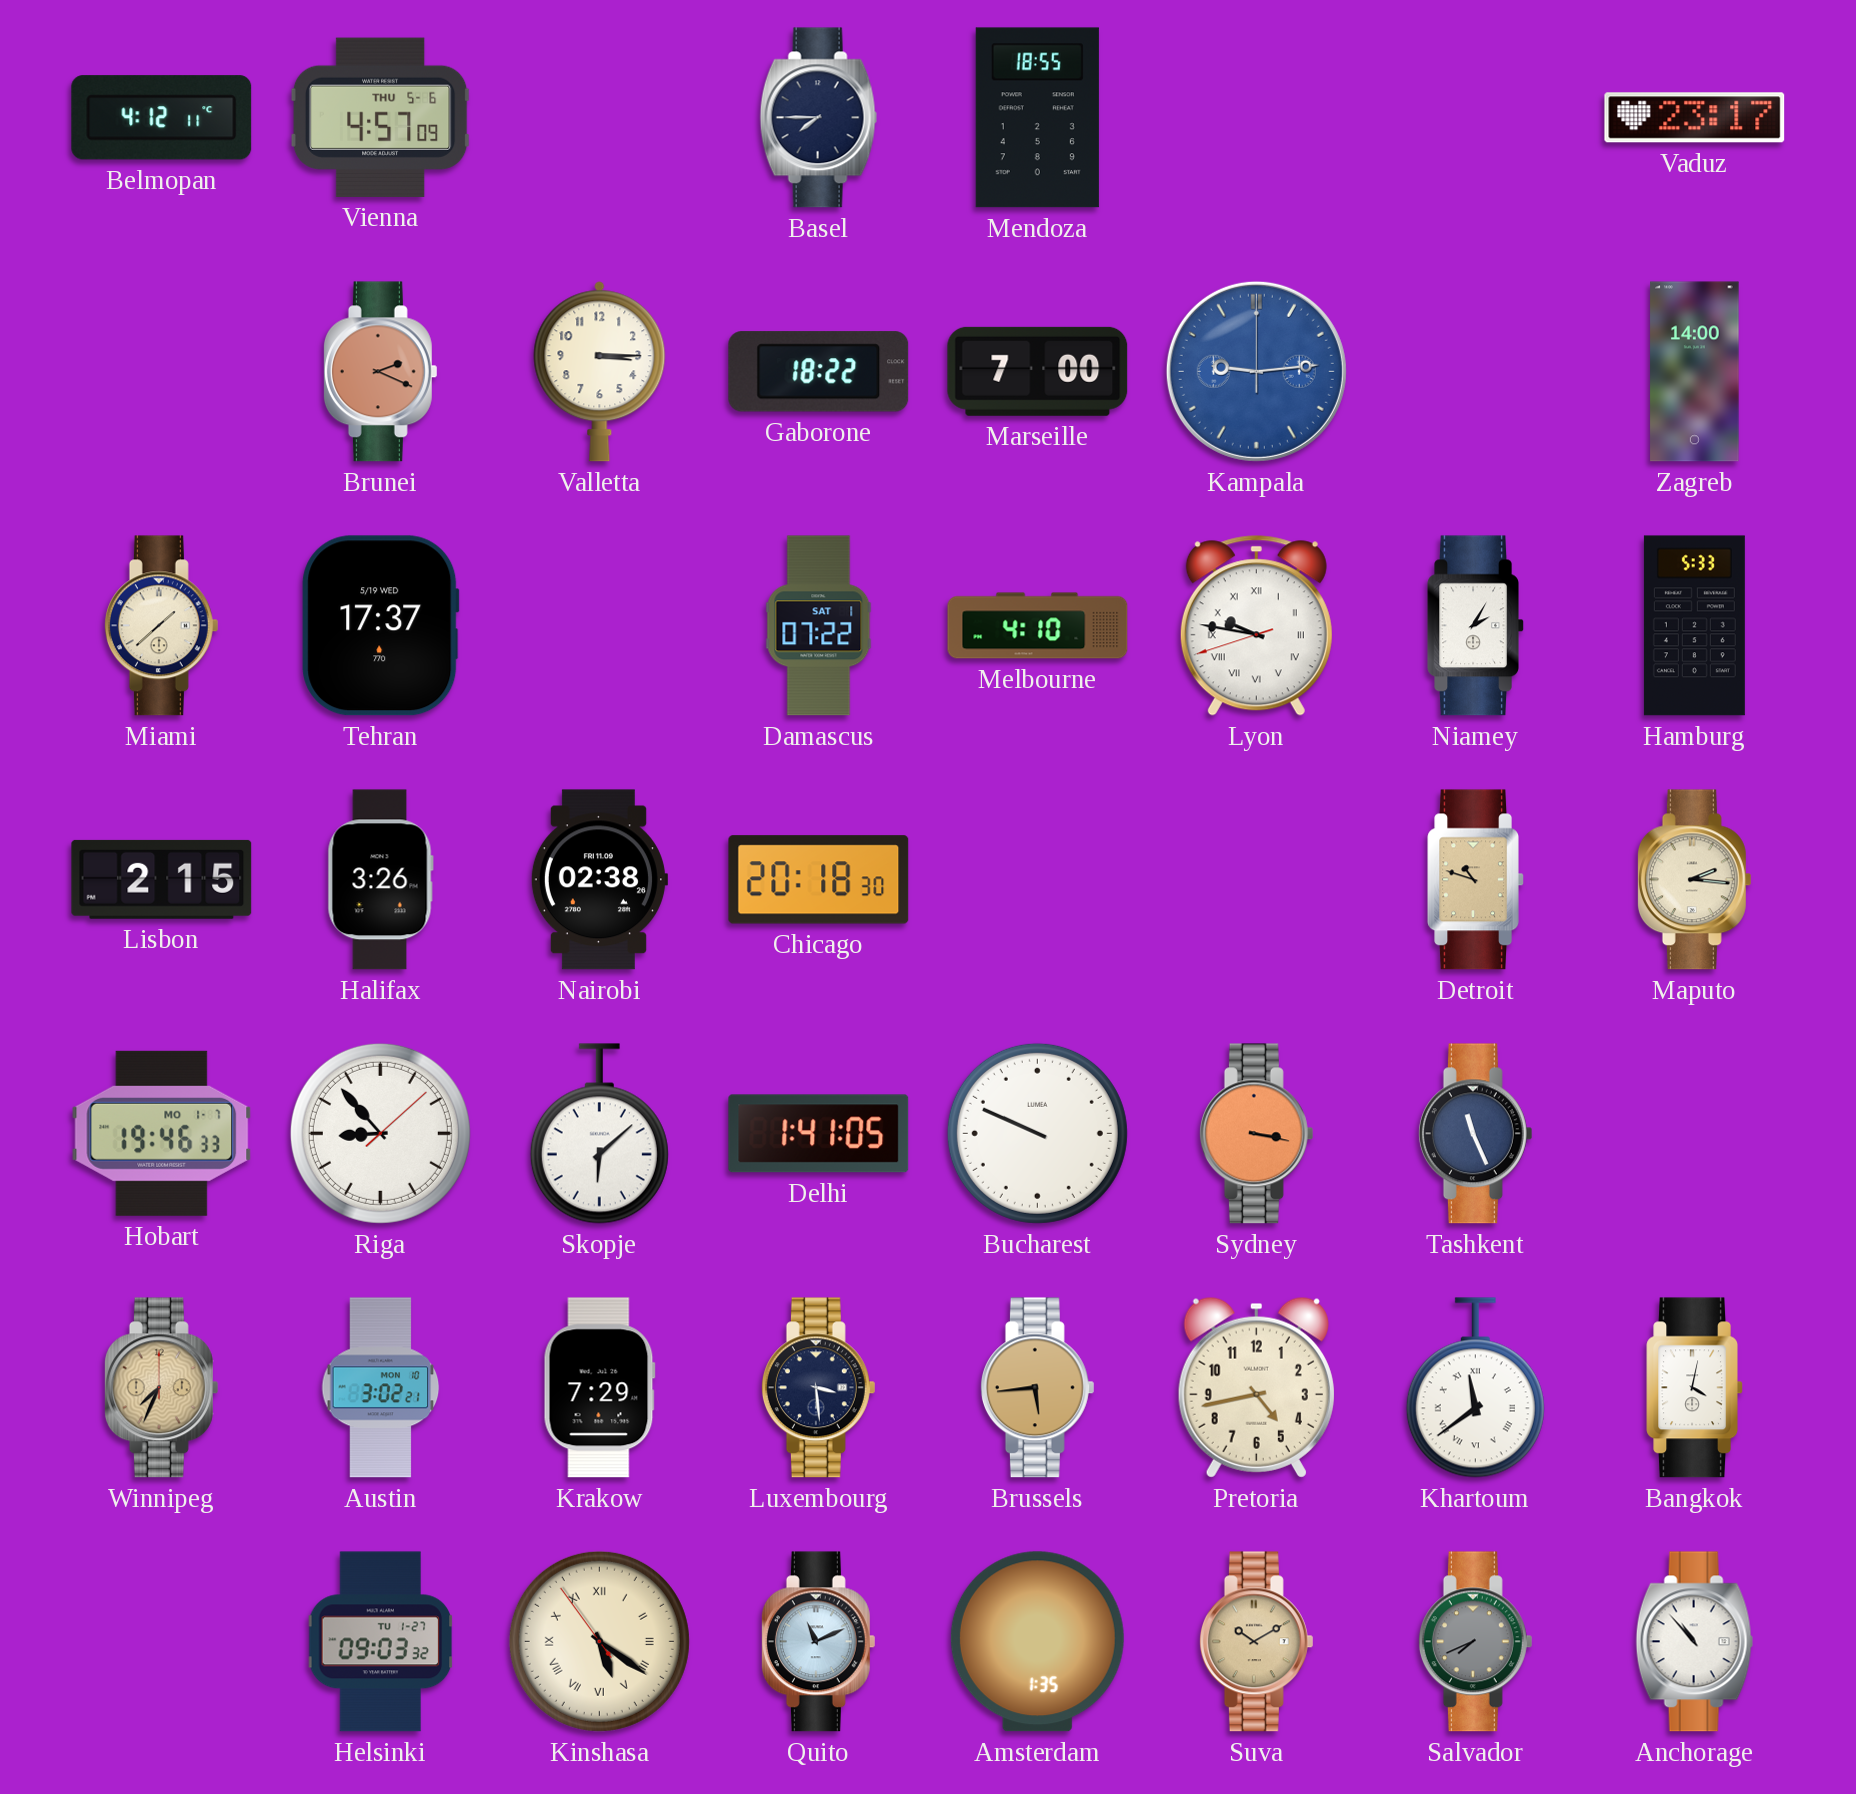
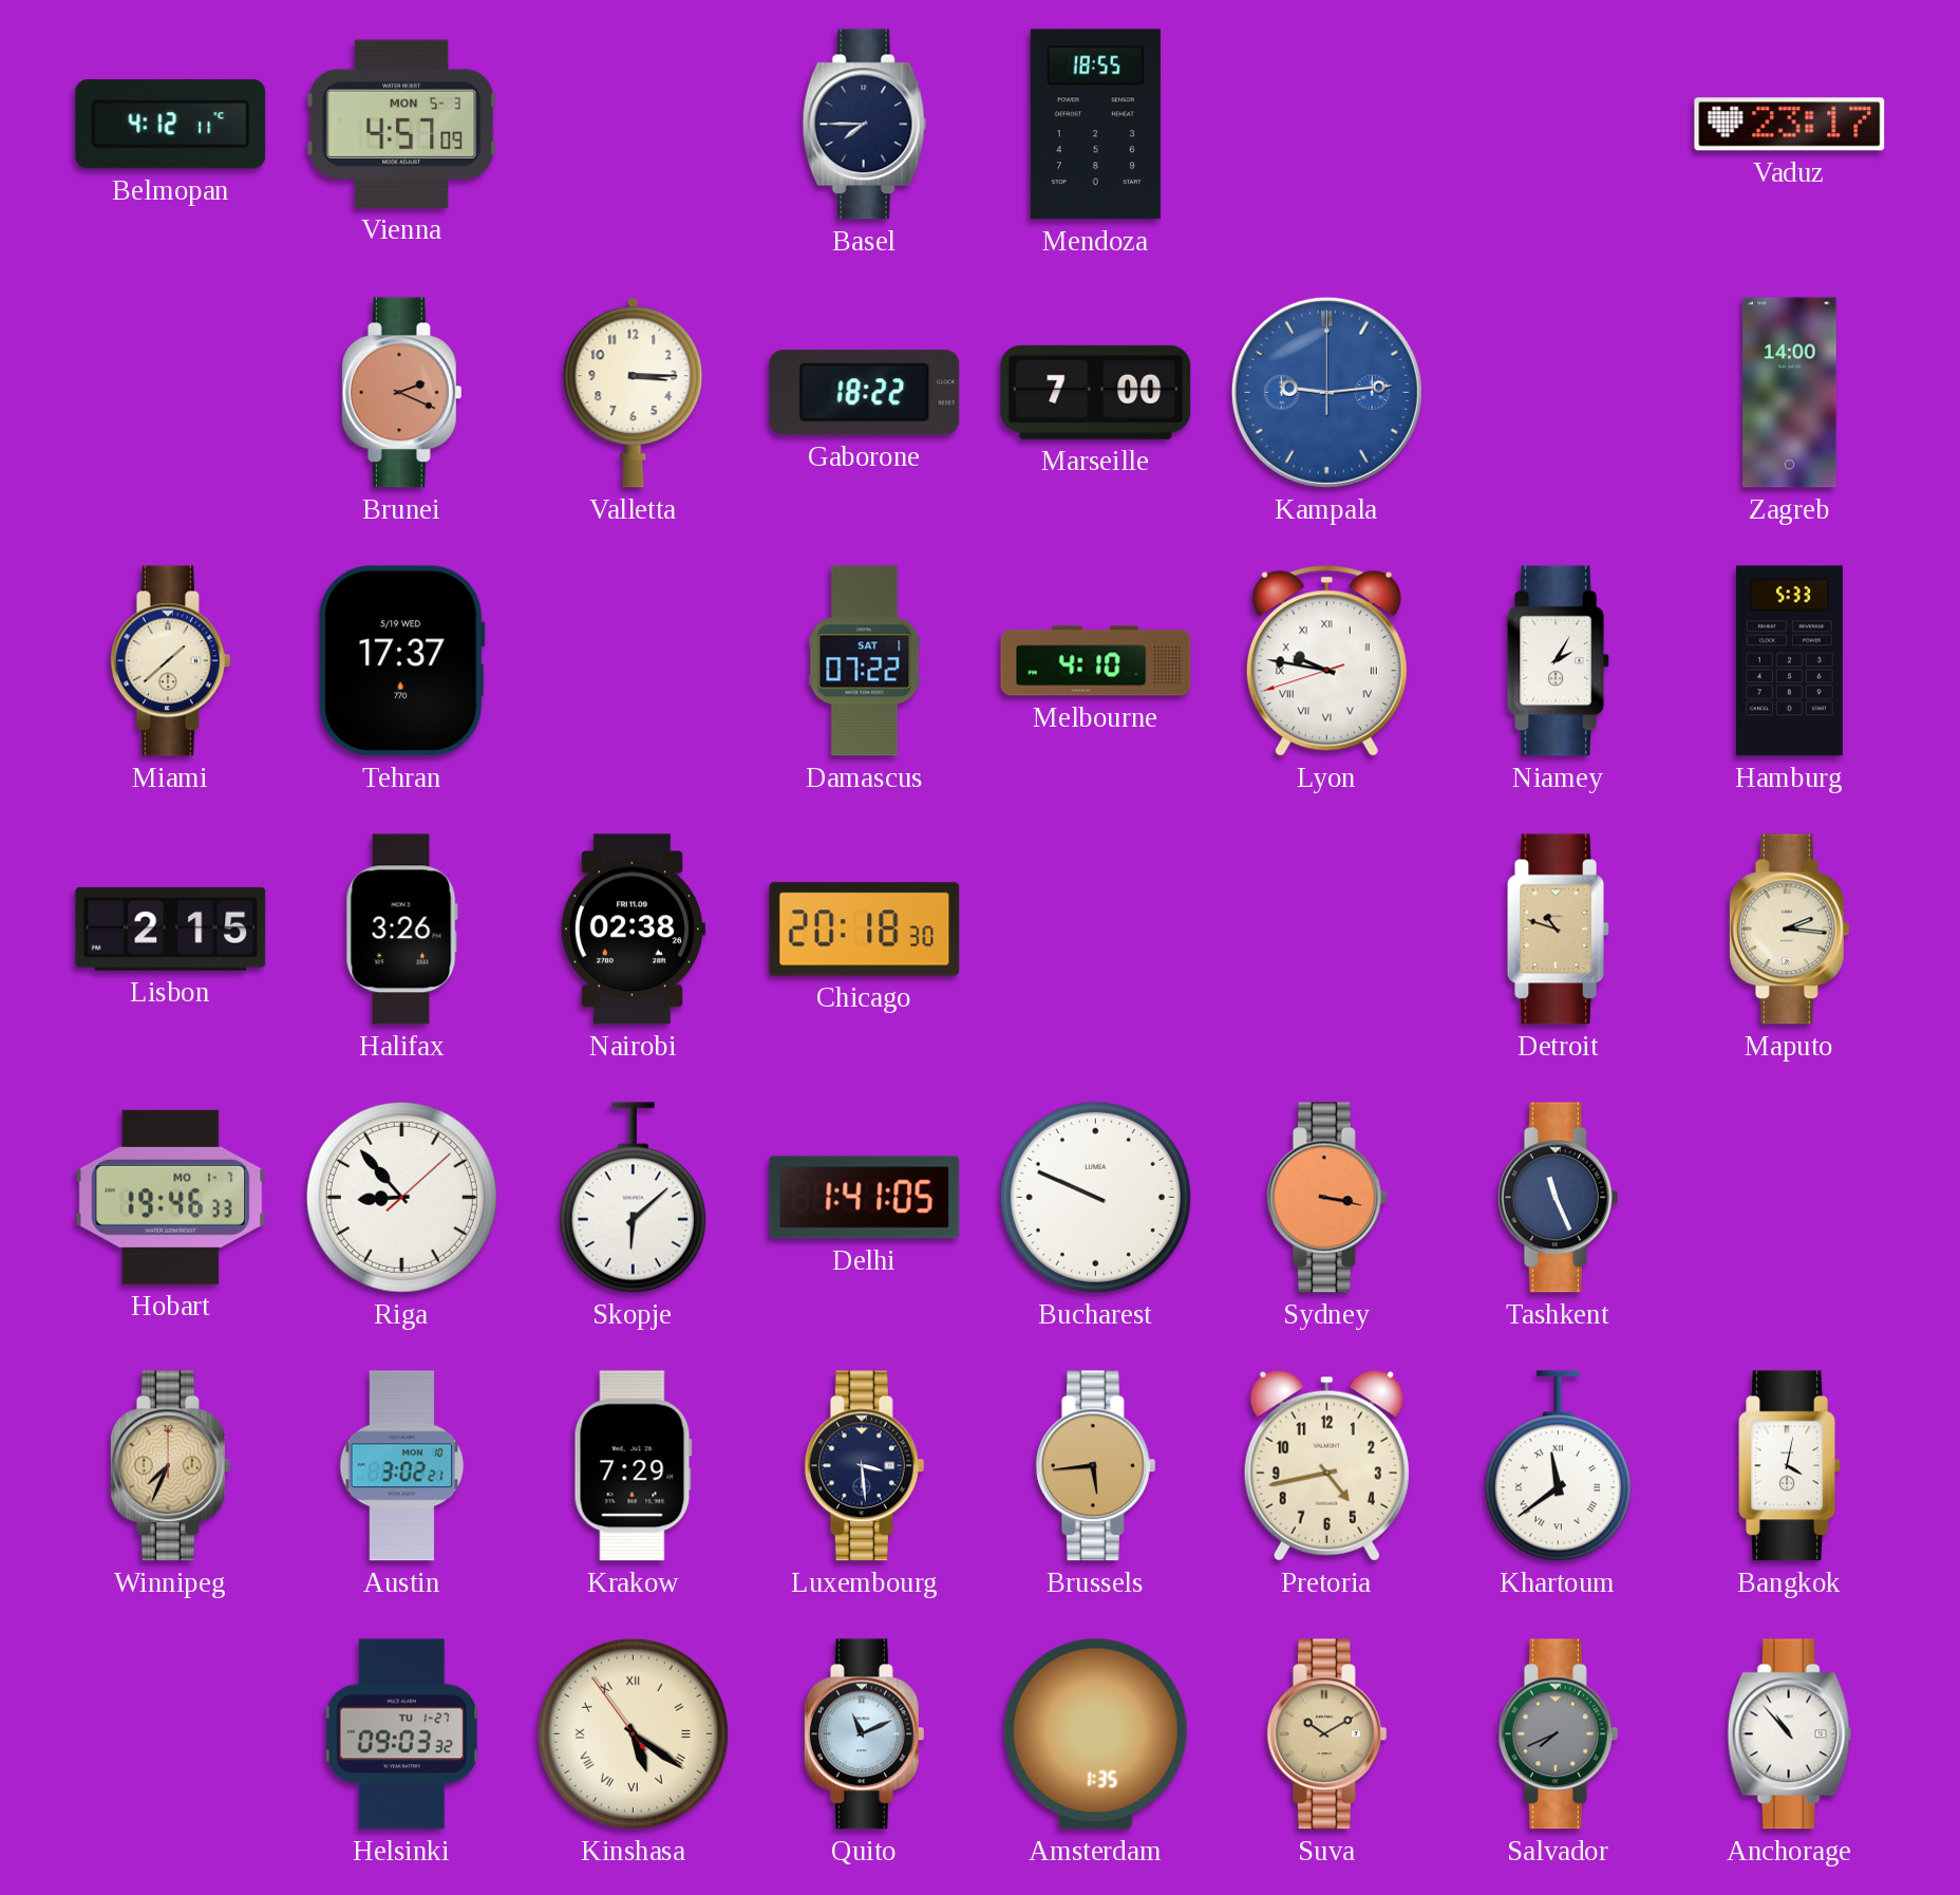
Vienna date: THU 5-6 -> MON 5-3
